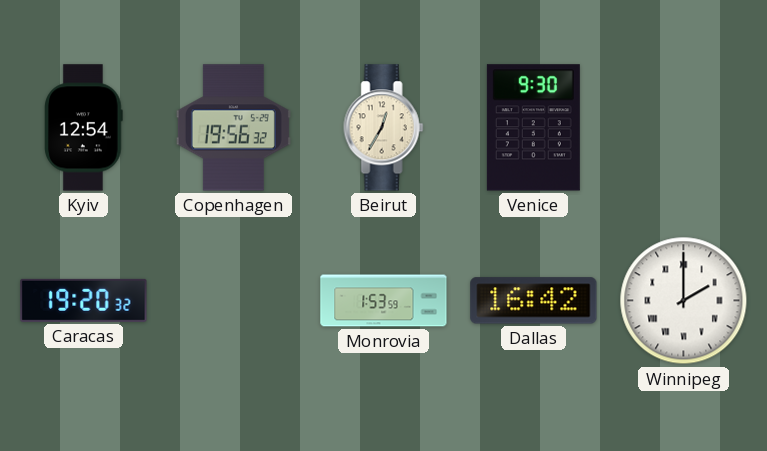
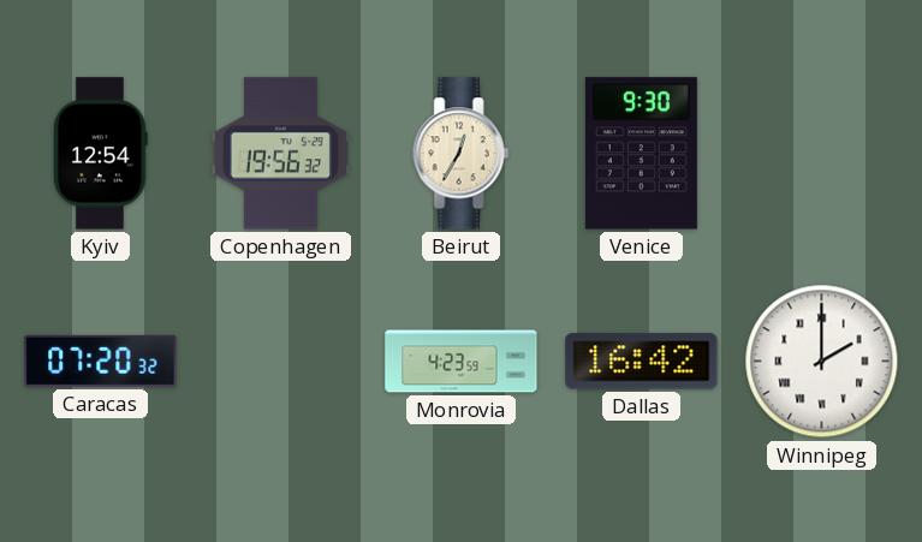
Caracas: 19:20 -> 07:20
Monrovia: 1:53 -> 4:23
